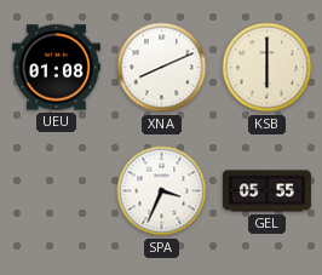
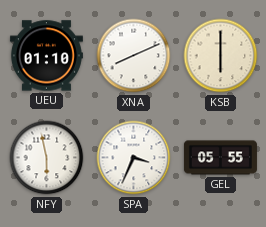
UEU: 01:08 -> 01:10
NFY: none -> 5:58
